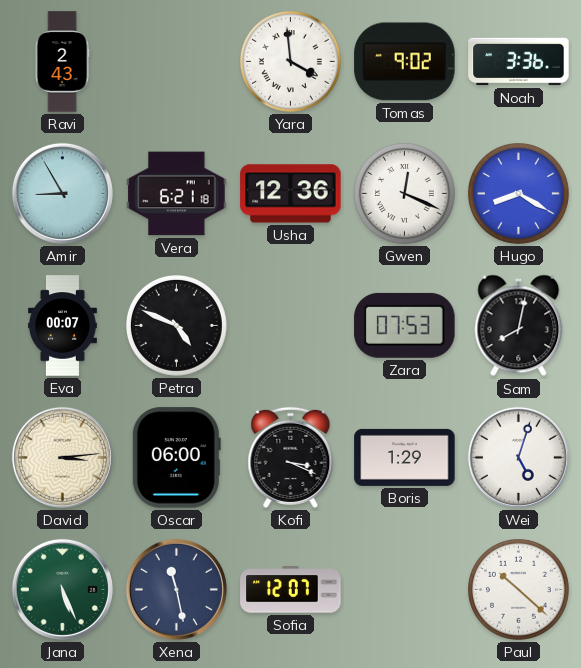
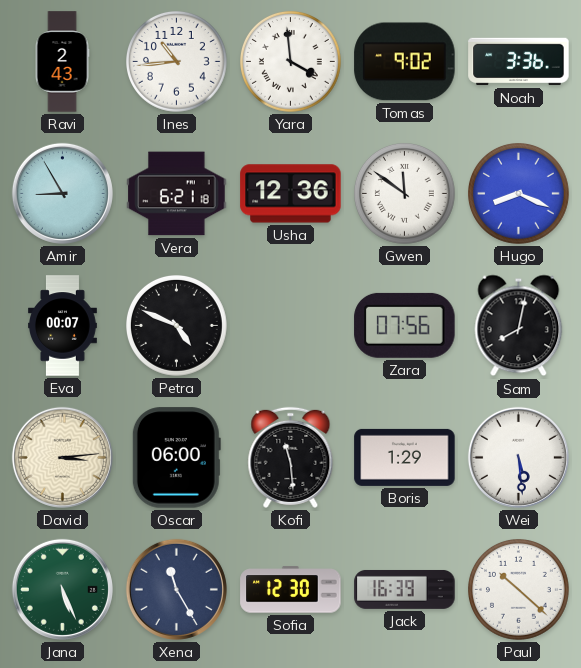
Ines: none -> 10:44
Gwen: 12:19 -> 11:51
Hugo: 8:20 -> 8:19
Zara: 07:53 -> 07:56
Kofi: 3:19 -> 11:29
Wei: 5:03 -> 5:29
Xena: 11:28 -> 11:25
Sofia: 12:07 -> 12:30
Jack: none -> 16:39
